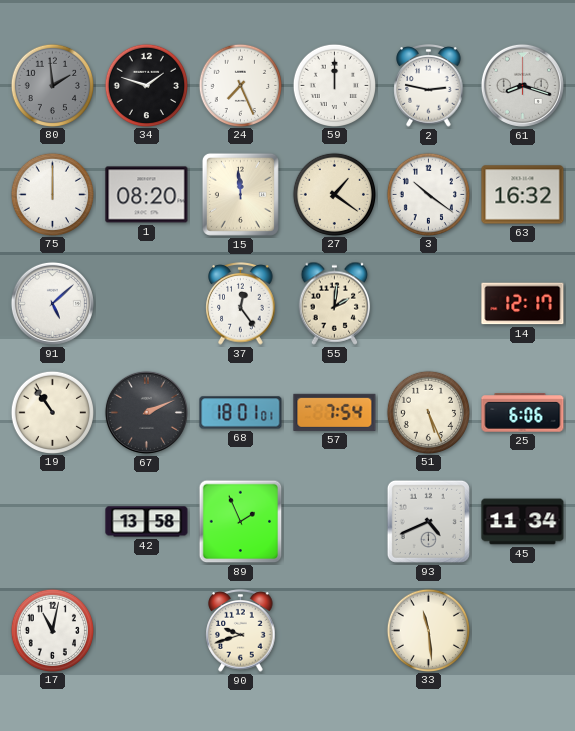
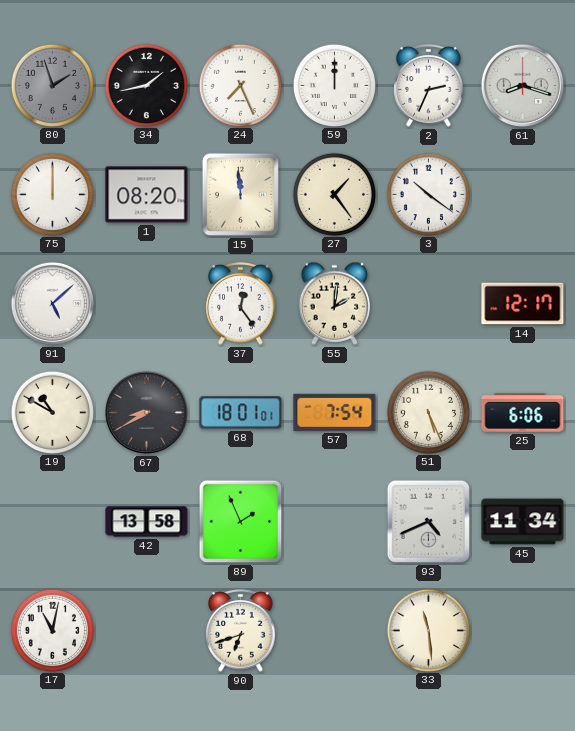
80: 1:59 -> 1:57
34: 1:48 -> 1:43
2: 2:47 -> 2:34
27: 1:21 -> 1:24
63: 16:32 -> none
19: 10:54 -> 10:50
67: 2:11 -> 8:40
90: 9:42 -> 6:42
